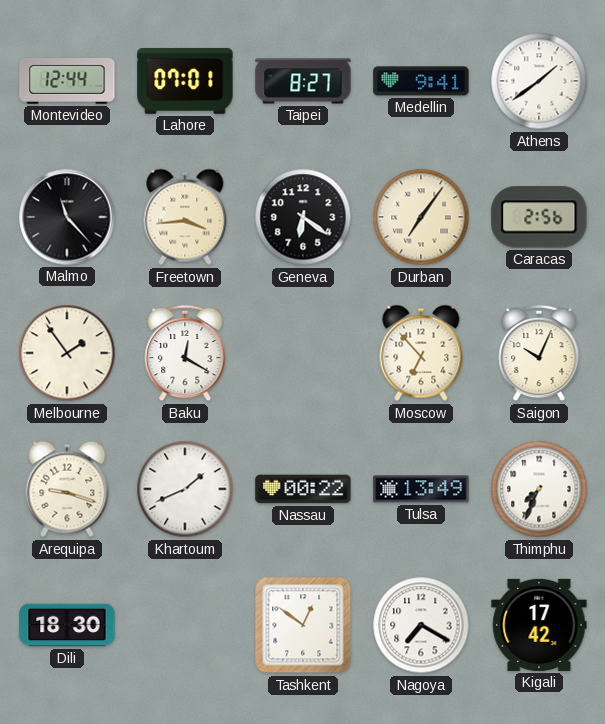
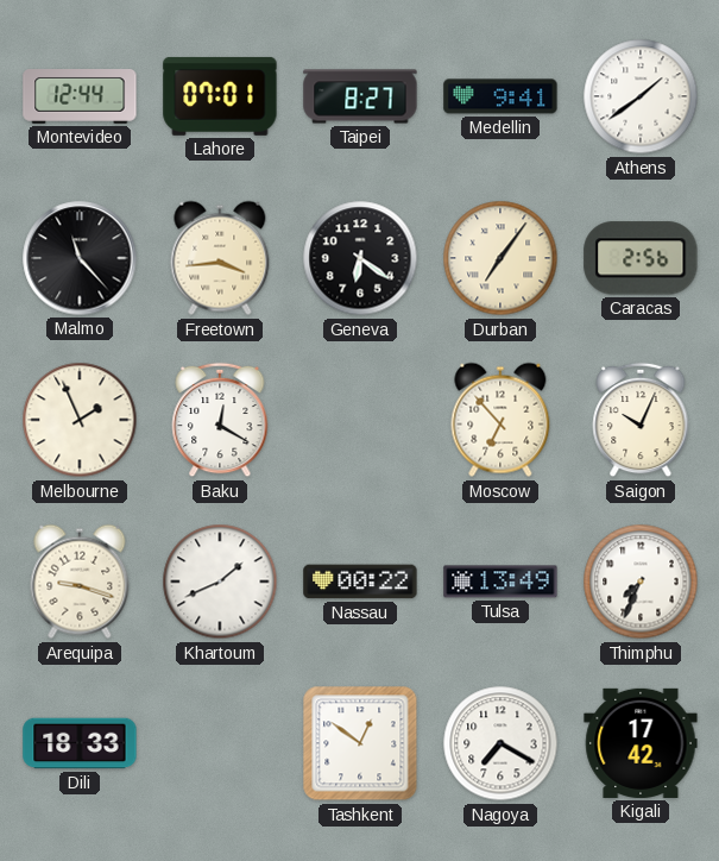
Melbourne: 1:54 -> 1:56
Dili: 18:30 -> 18:33
